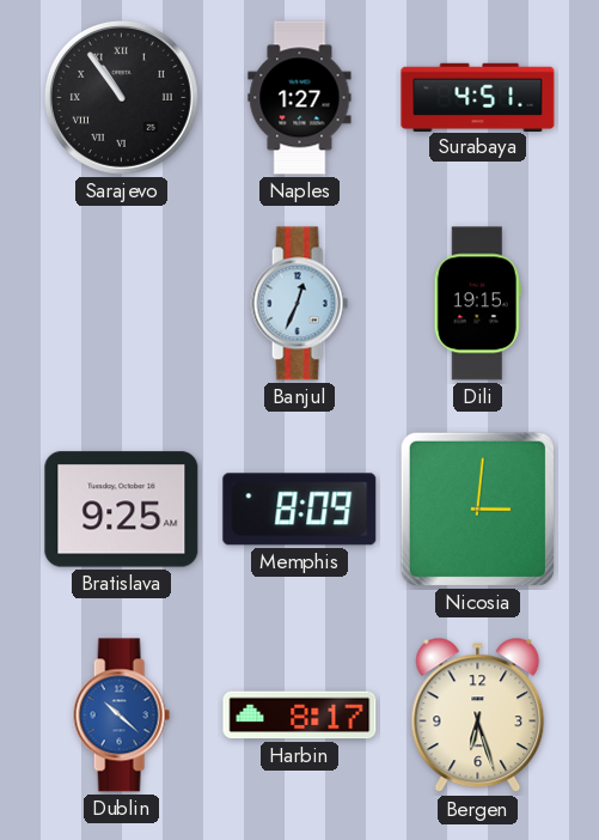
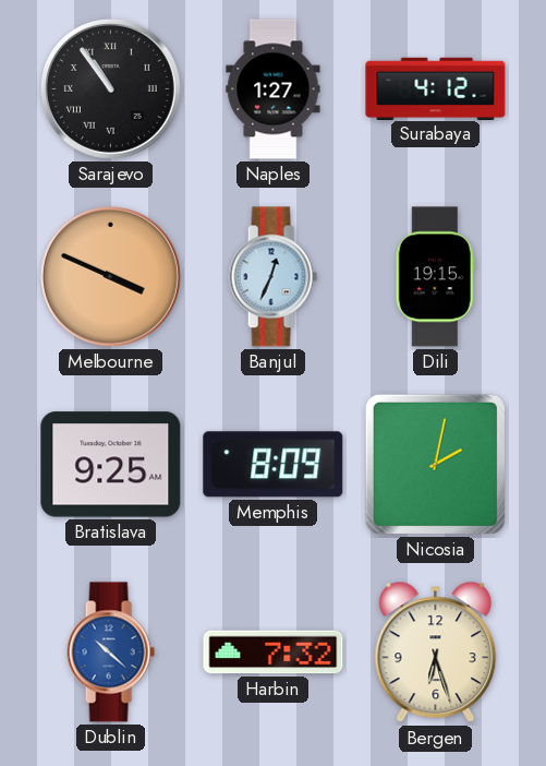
Surabaya: 4:51 -> 4:12
Melbourne: none -> 3:49
Nicosia: 3:01 -> 2:02
Harbin: 8:17 -> 7:32
